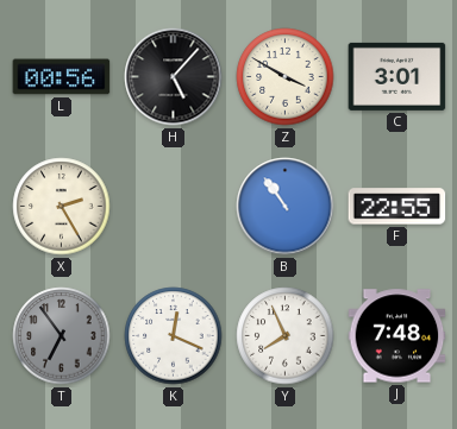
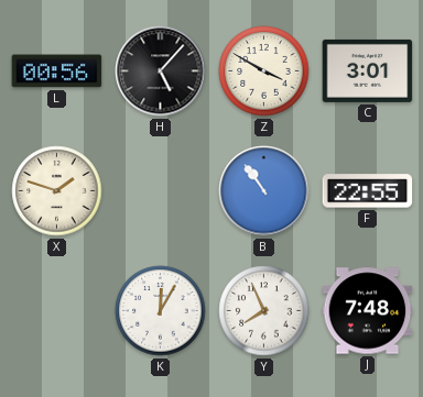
X: 2:25 -> 1:48
T: 6:54 -> none
K: 12:19 -> 12:05
